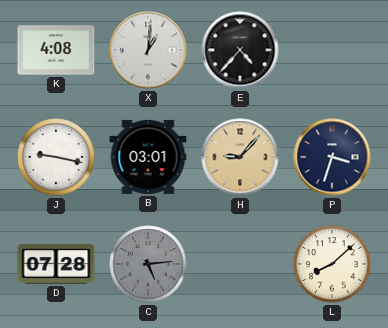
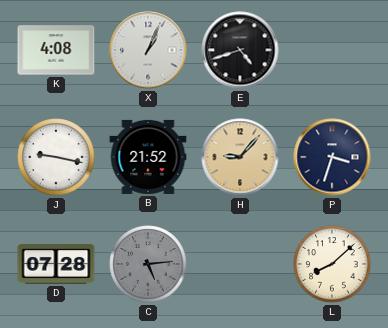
X: 1:01 -> 1:04
E: 4:37 -> 4:42
B: 03:01 -> 21:52
